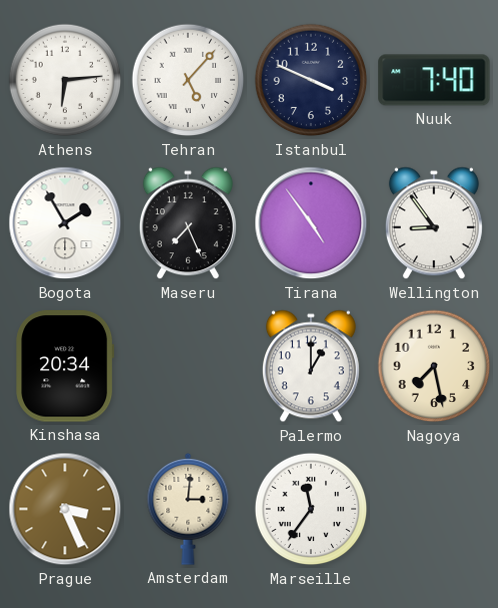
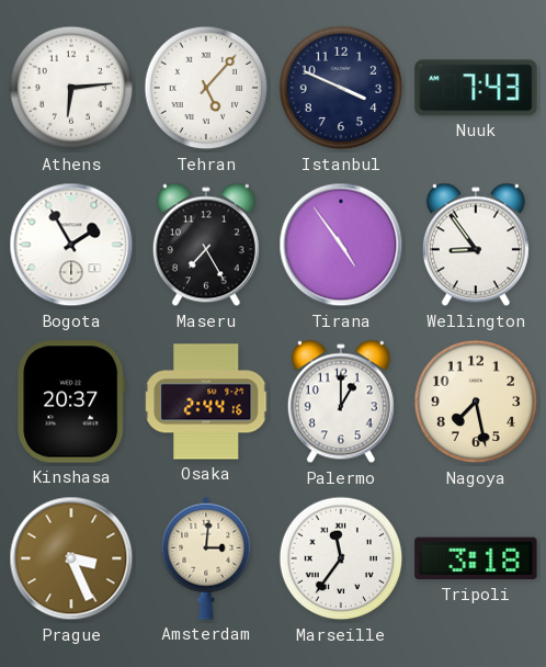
Nuuk: 7:40 -> 7:43
Maseru: 7:26 -> 7:25
Kinshasa: 20:34 -> 20:37
Osaka: none -> 2:44
Tripoli: none -> 3:18
